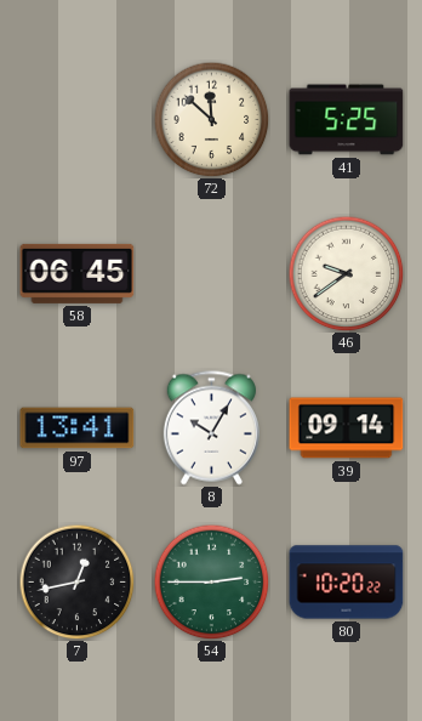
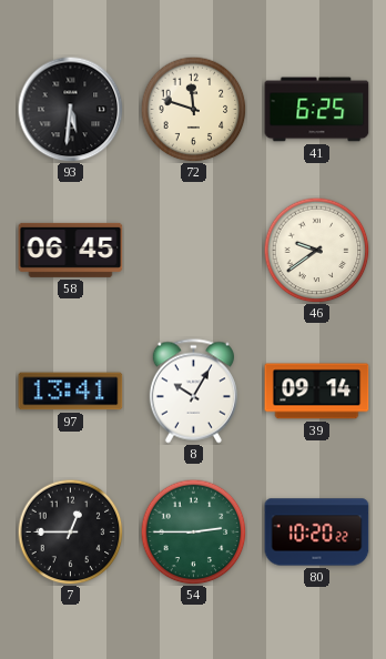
93: none -> 5:31
72: 11:52 -> 11:48
41: 5:25 -> 6:25
7: 12:43 -> 12:45
